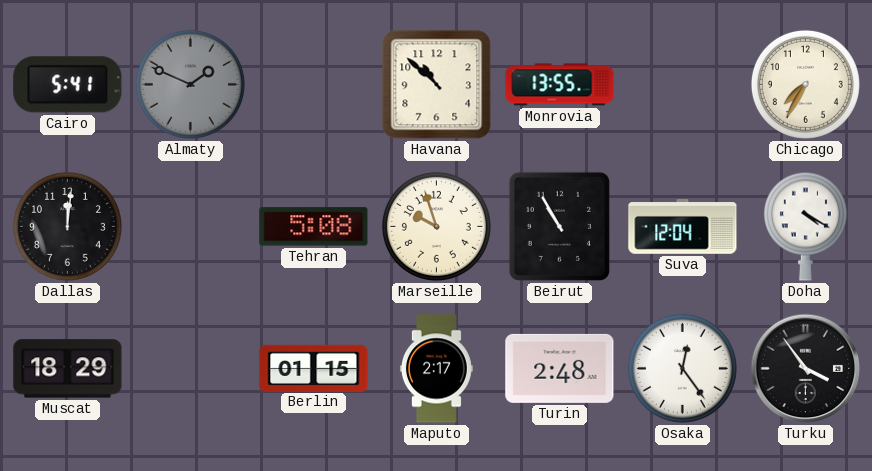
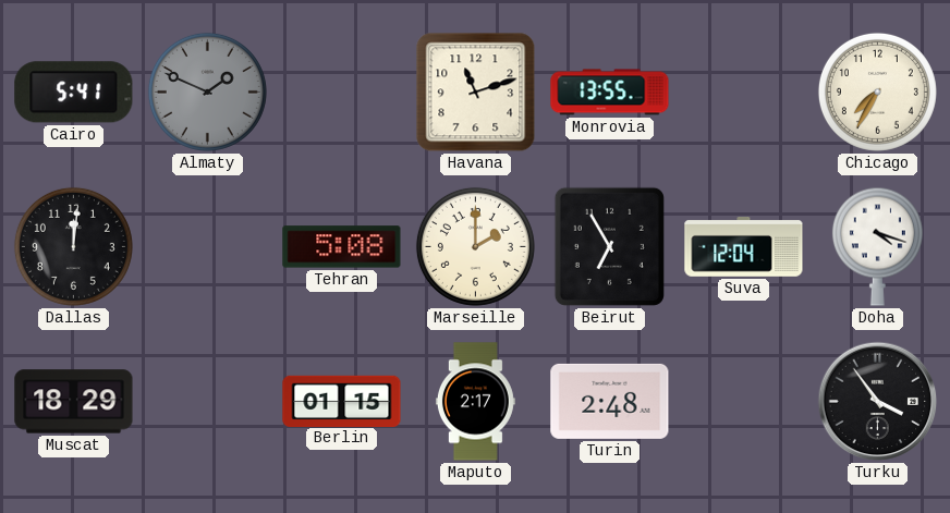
Havana: 10:52 -> 11:12
Marseille: 9:57 -> 2:00
Beirut: 10:55 -> 6:55
Doha: 4:20 -> 4:18
Osaka: 12:24 -> none
